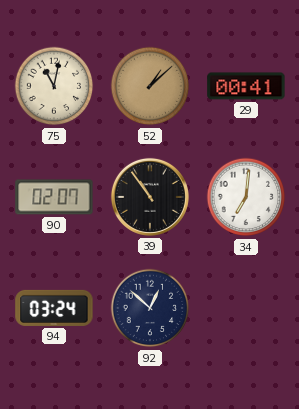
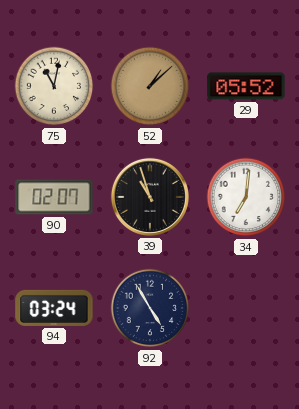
29: 00:41 -> 05:52
39: 10:54 -> 10:57
92: 12:52 -> 4:55
